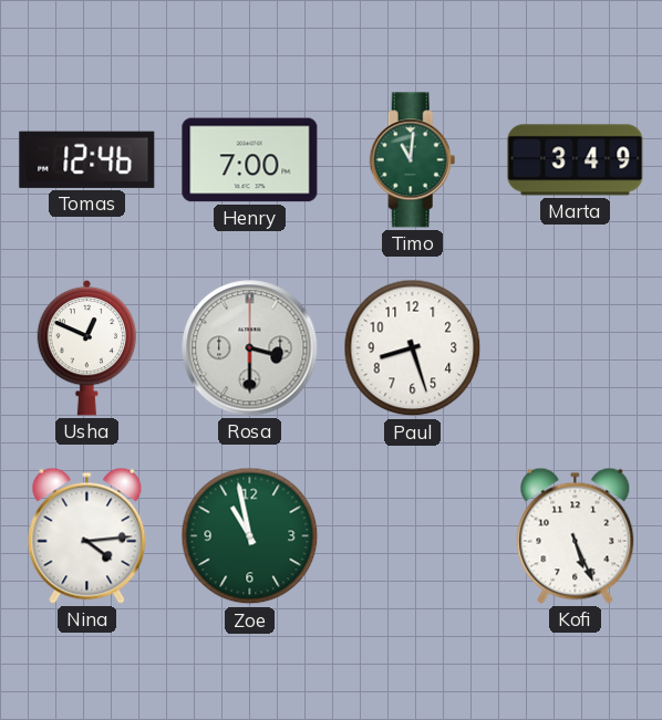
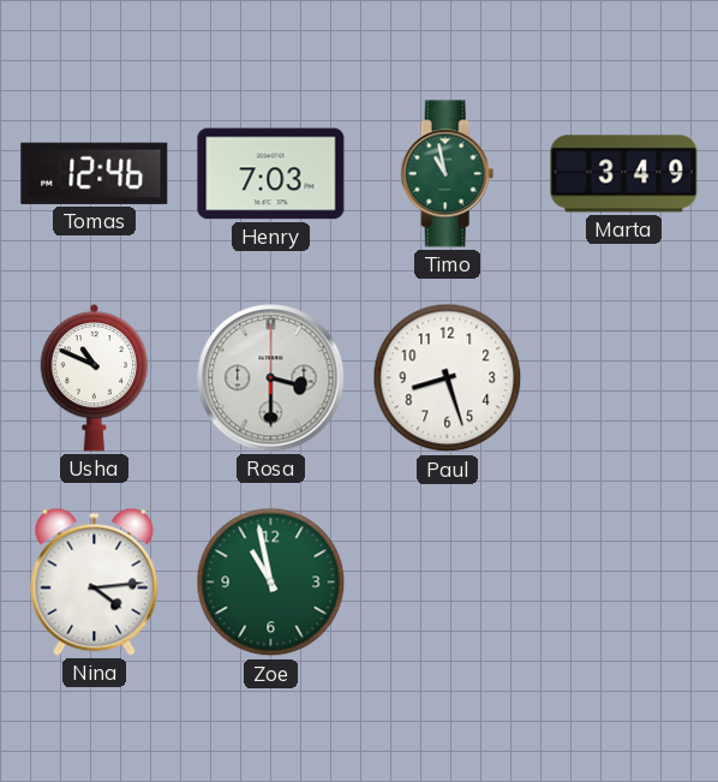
Henry: 7:00 -> 7:03
Timo: 11:01 -> 10:58
Usha: 12:49 -> 10:49
Kofi: 5:26 -> none
